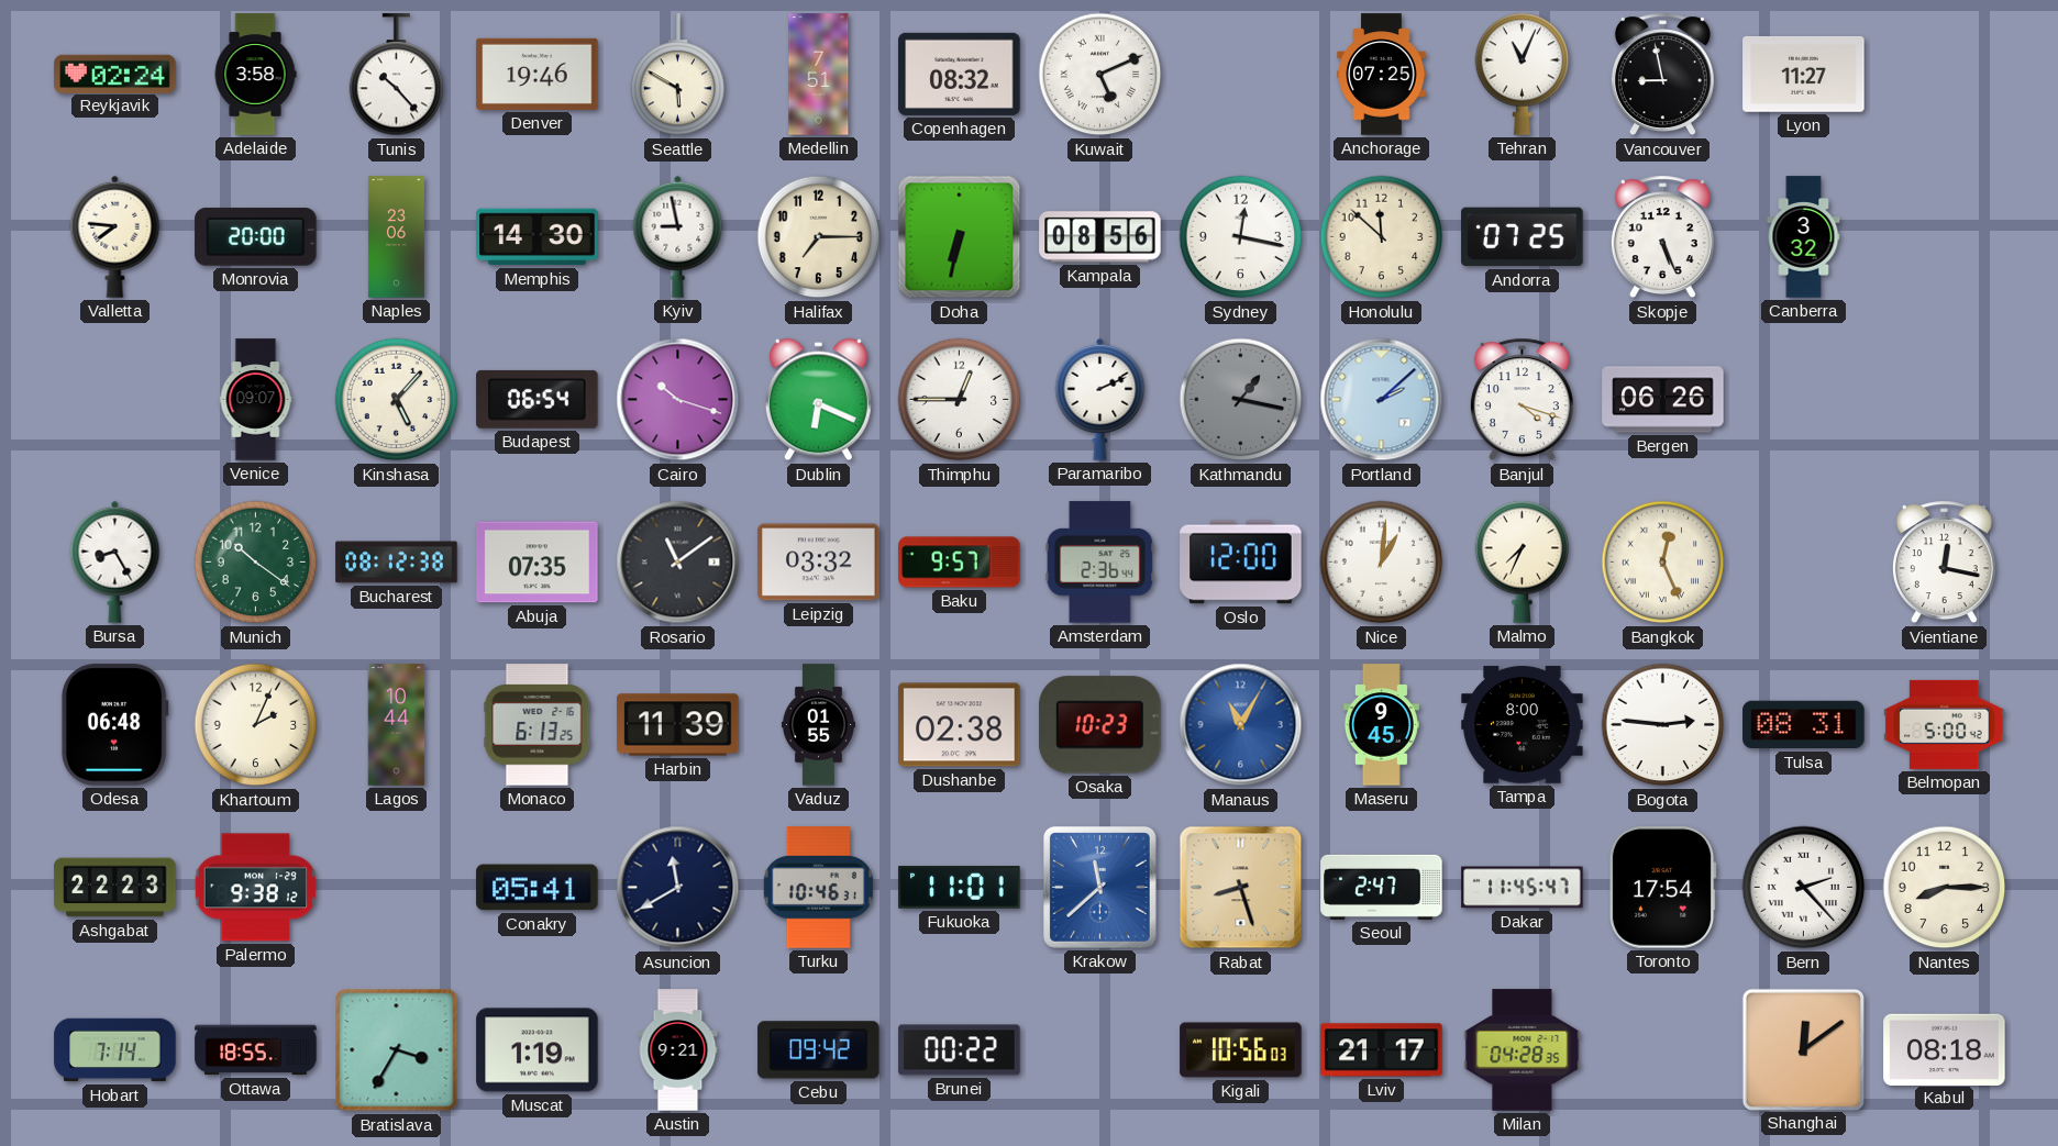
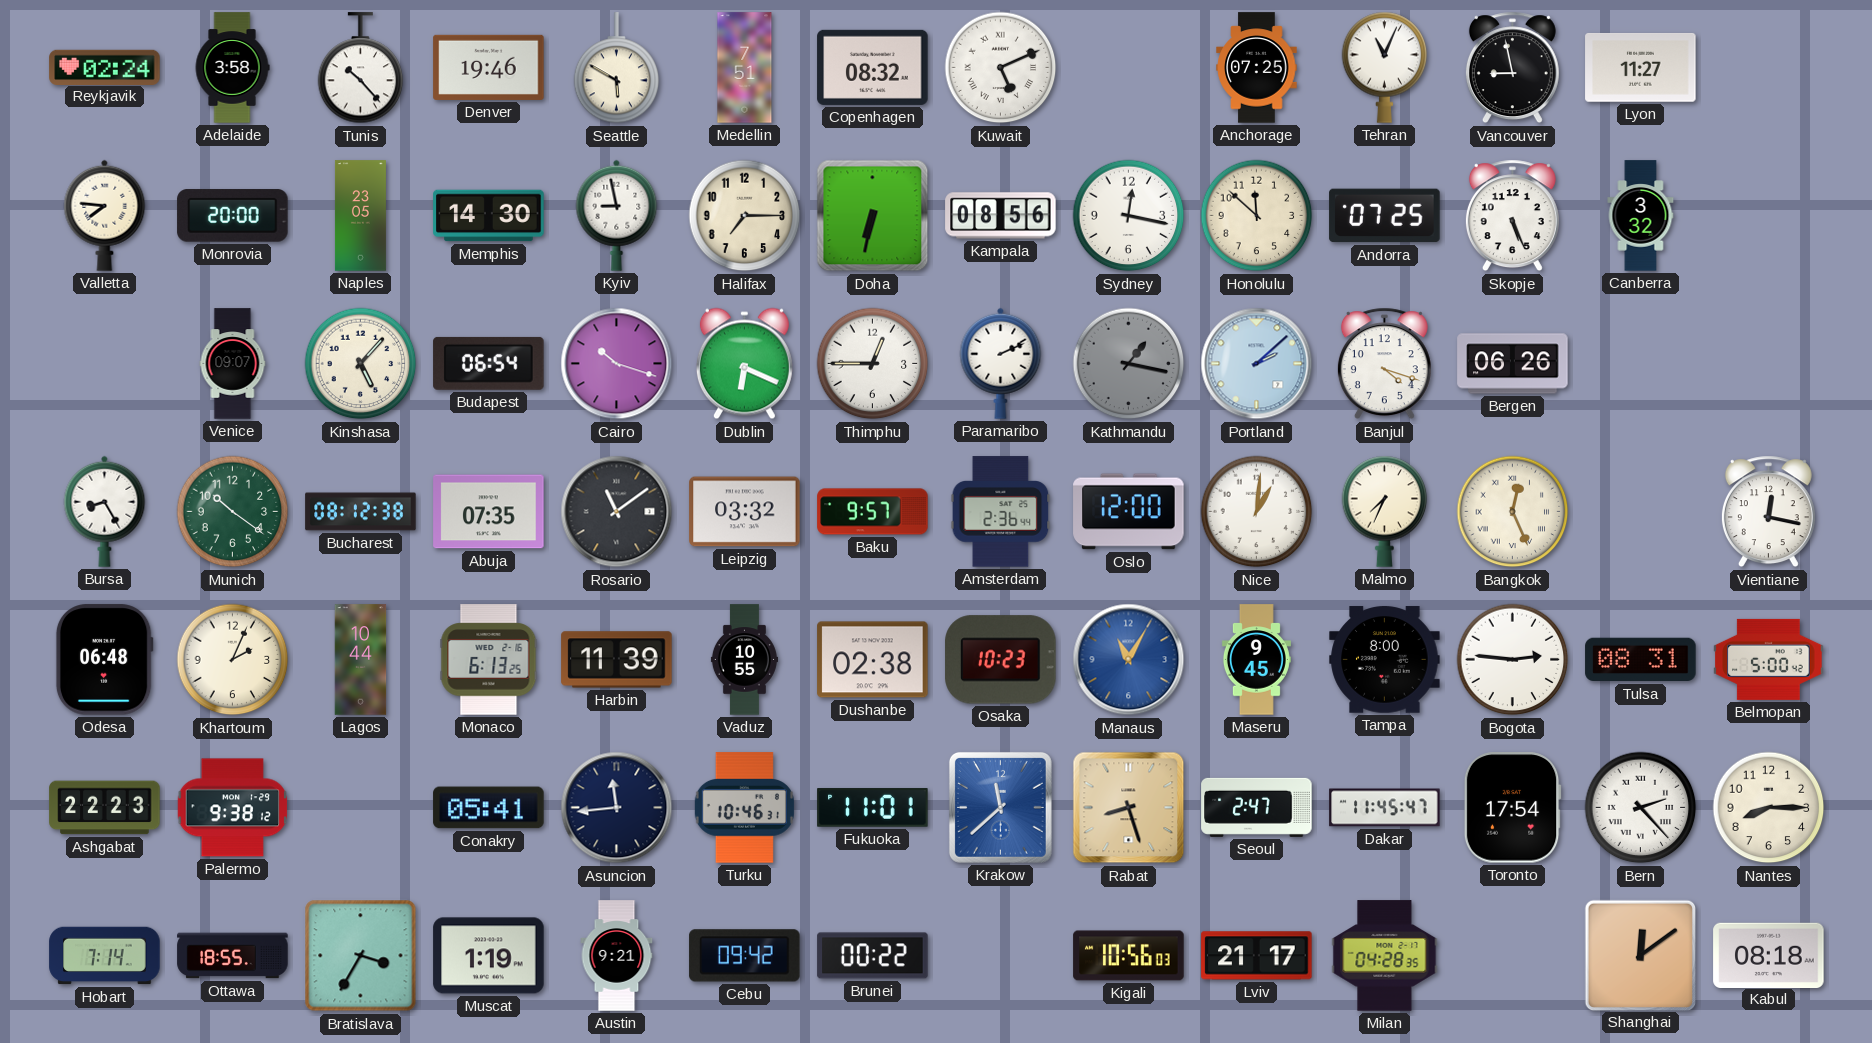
Naples: 23:06 -> 23:05
Vaduz: 01:55 -> 10:55
Asuncion: 11:40 -> 11:44
